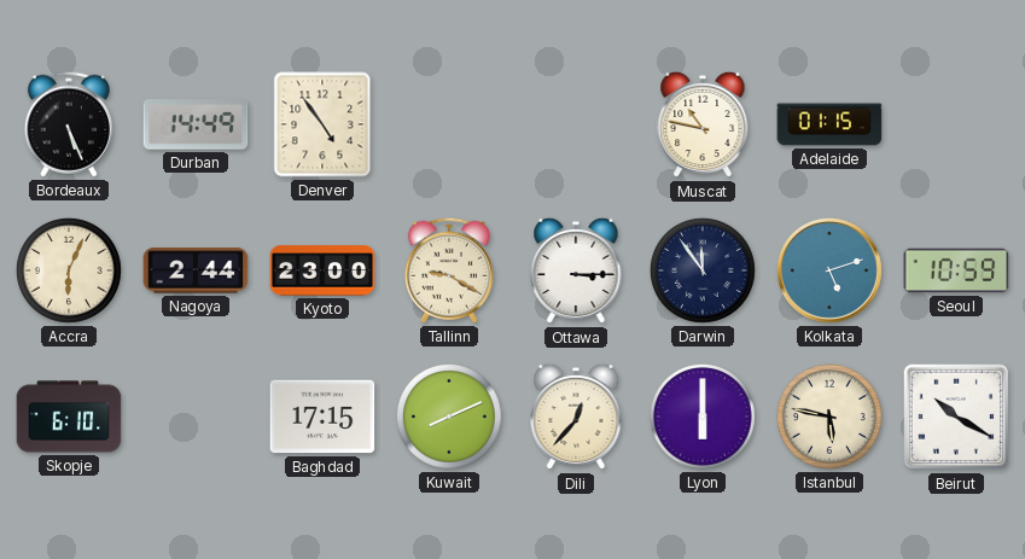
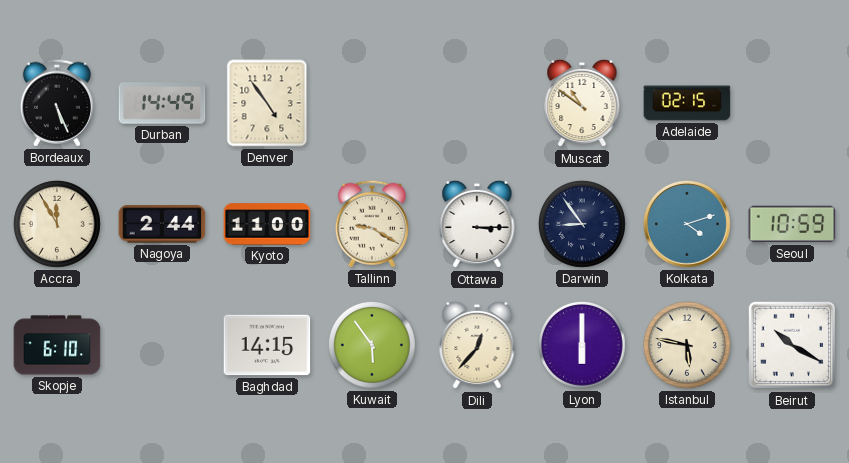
Muscat: 10:47 -> 10:51
Adelaide: 01:15 -> 02:15
Accra: 6:04 -> 11:55
Kyoto: 23:00 -> 11:00
Darwin: 11:54 -> 8:54
Kolkata: 5:12 -> 4:12
Baghdad: 17:15 -> 14:15
Kuwait: 8:11 -> 5:54
